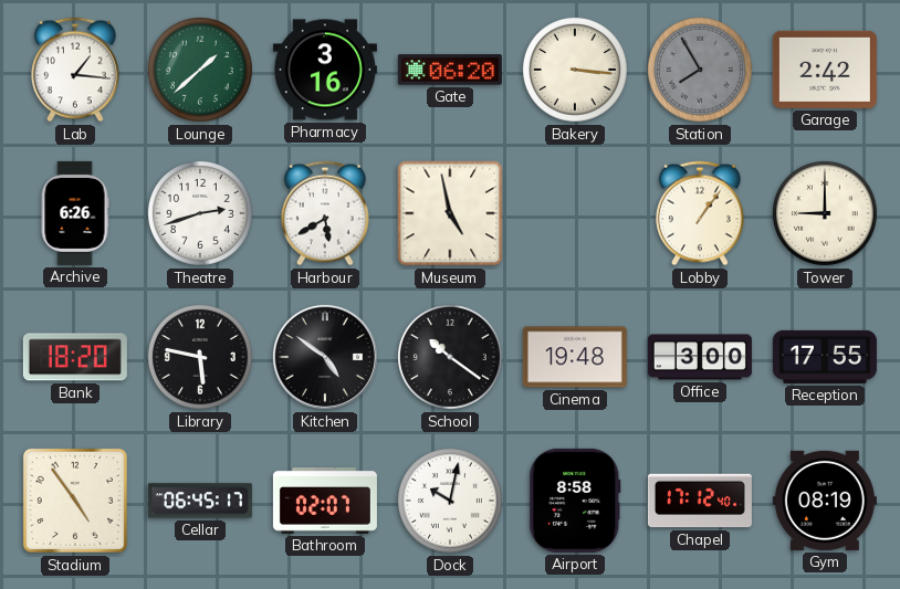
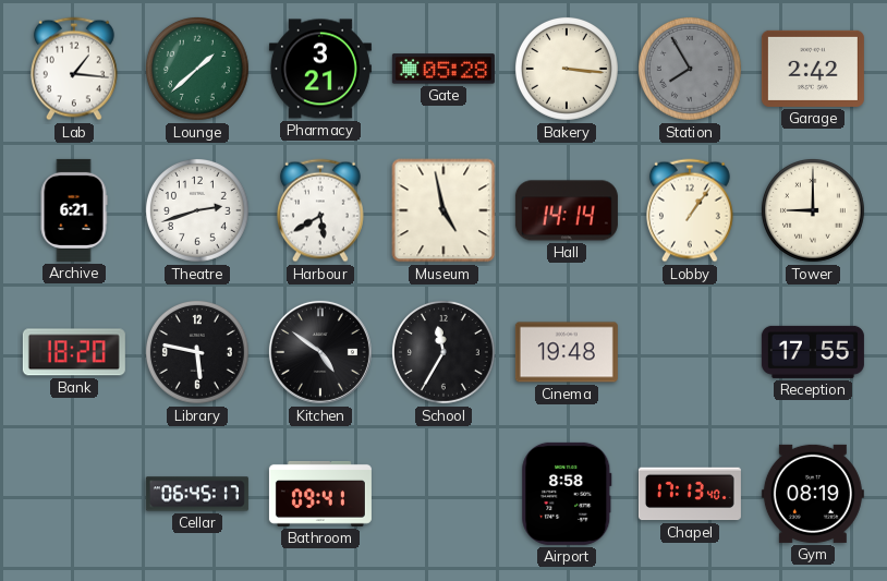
Pharmacy: 3:16 -> 3:21
Gate: 06:20 -> 05:28
Archive: 6:26 -> 6:21
Hall: none -> 14:14
School: 10:21 -> 11:35
Office: 3:00 -> none
Stadium: 4:54 -> none
Bathroom: 02:07 -> 09:41
Dock: 10:02 -> none
Chapel: 17:12 -> 17:13
